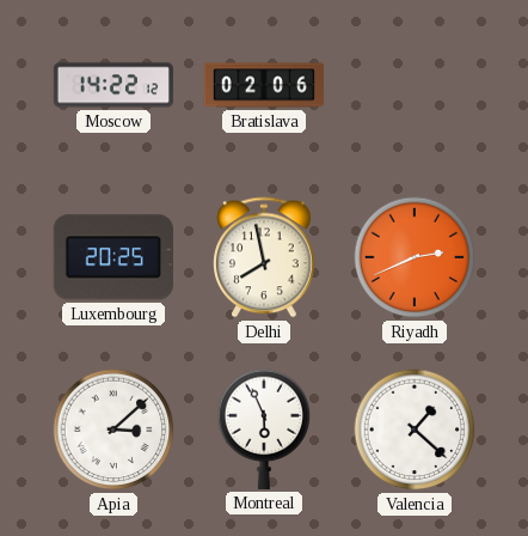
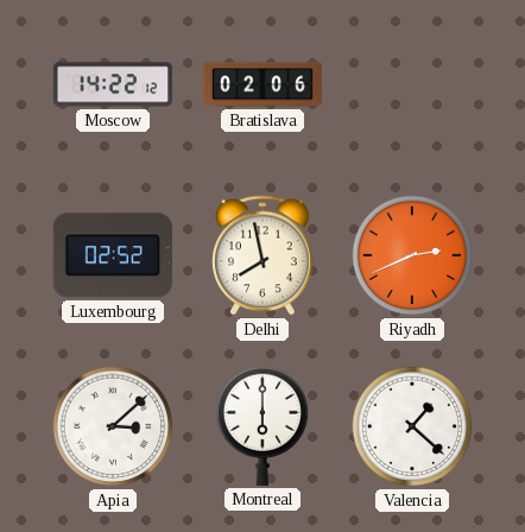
Luxembourg: 20:25 -> 02:52
Montreal: 5:56 -> 6:00
